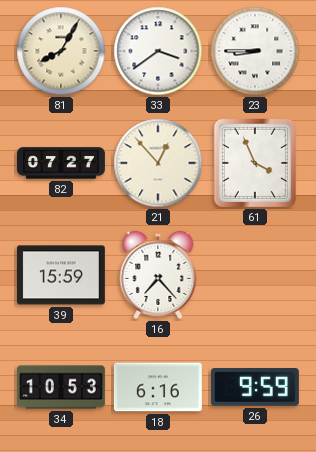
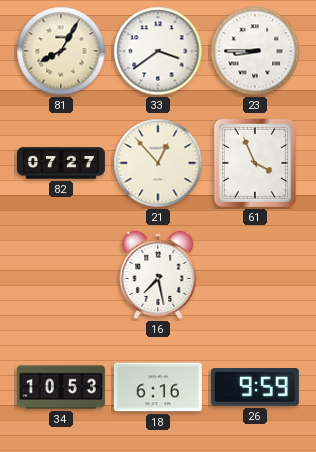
39: 15:59 -> none
16: 7:23 -> 7:28
